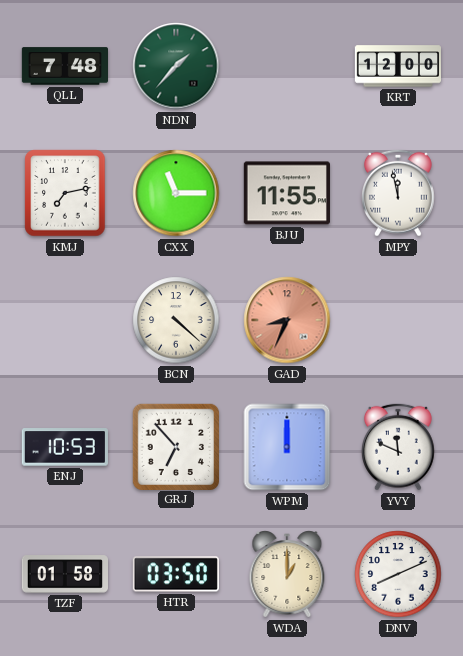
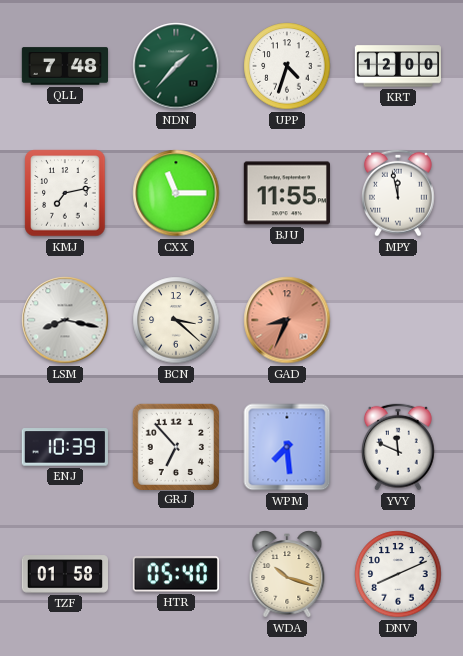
UPP: none -> 4:33
LSM: none -> 8:17
BCN: 4:22 -> 3:22
ENJ: 10:53 -> 10:39
WPM: 12:00 -> 7:29
HTR: 03:50 -> 05:40
WDA: 1:00 -> 10:18
